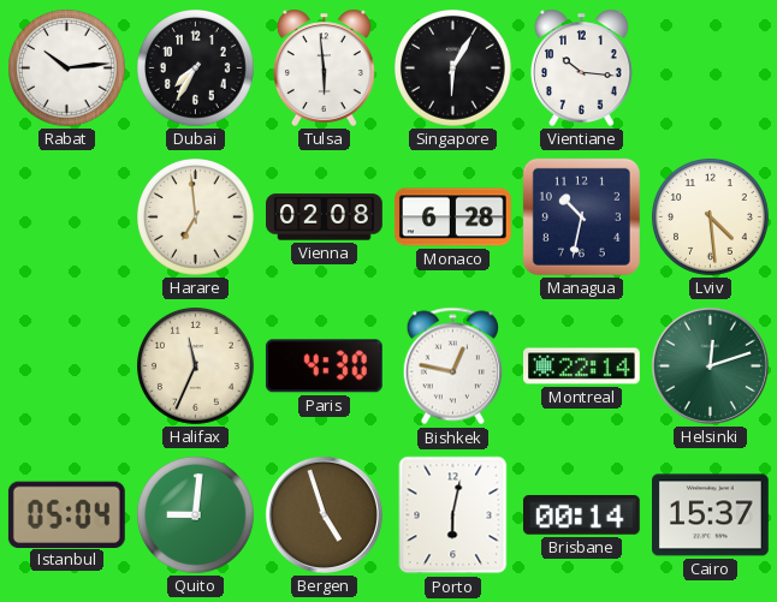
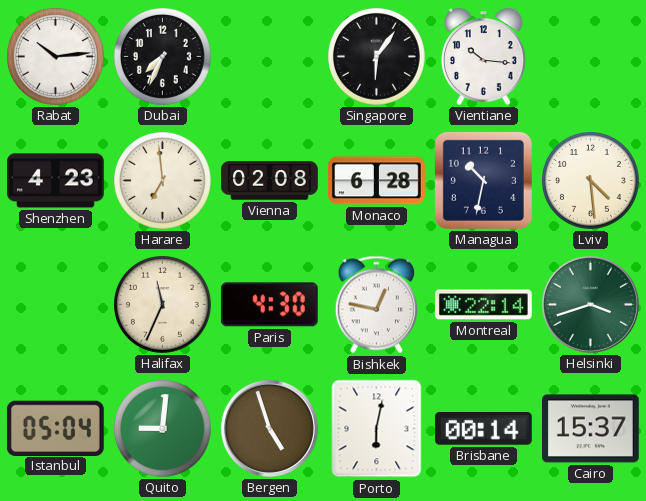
Dubai: 7:35 -> 7:34
Tulsa: 5:59 -> none
Singapore: 6:05 -> 6:06
Shenzhen: none -> 4:23
Helsinki: 12:12 -> 3:42
